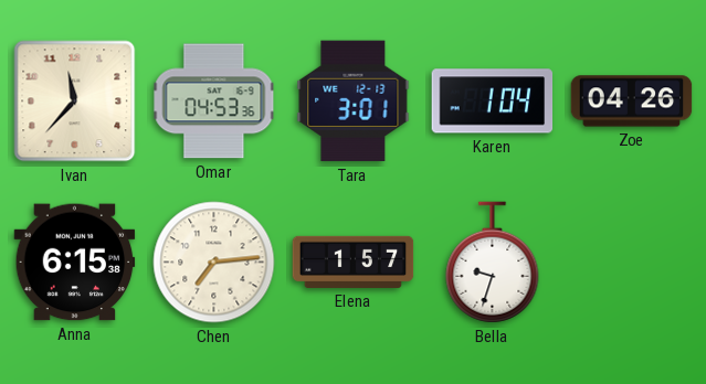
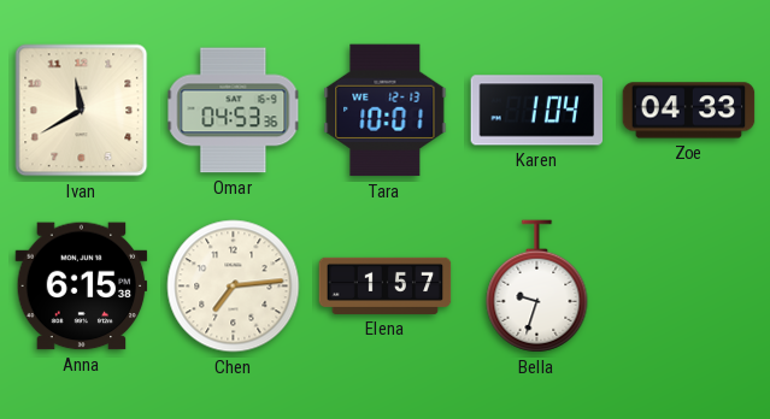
Ivan: 11:37 -> 11:40
Tara: 3:01 -> 10:01
Zoe: 04:26 -> 04:33
